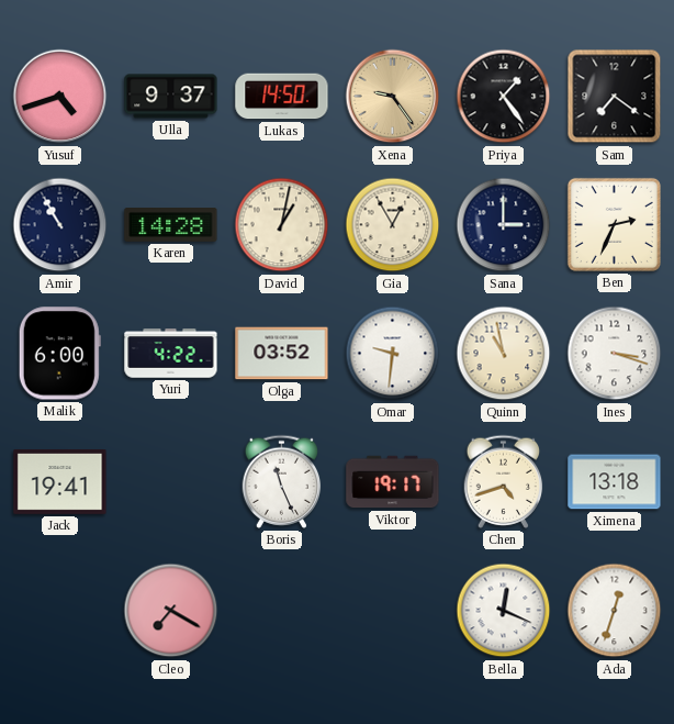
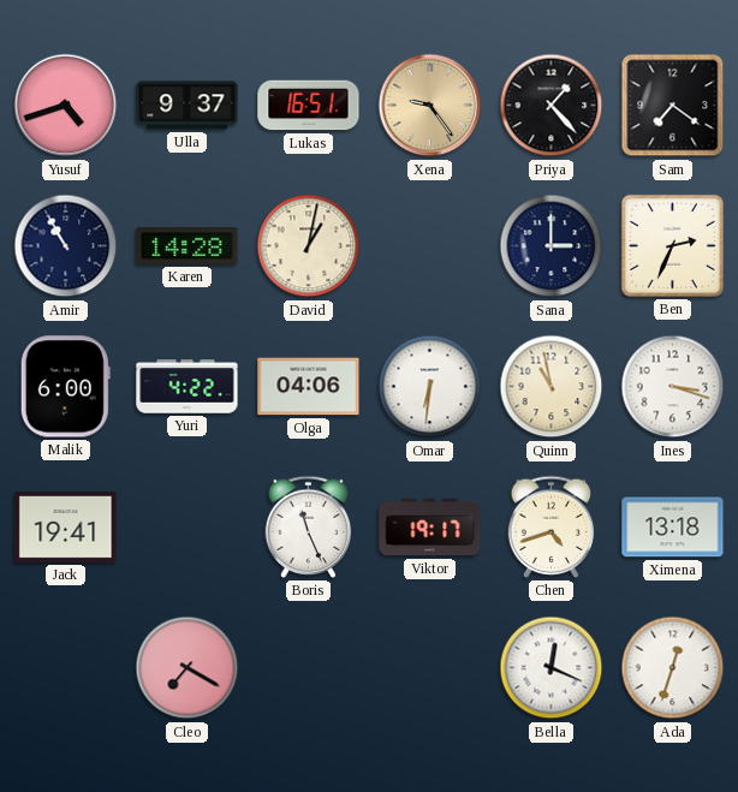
Lukas: 14:50 -> 16:51
Priya: 1:24 -> 1:23
Gia: 12:55 -> none
Olga: 03:52 -> 04:06
Omar: 9:31 -> 6:31
